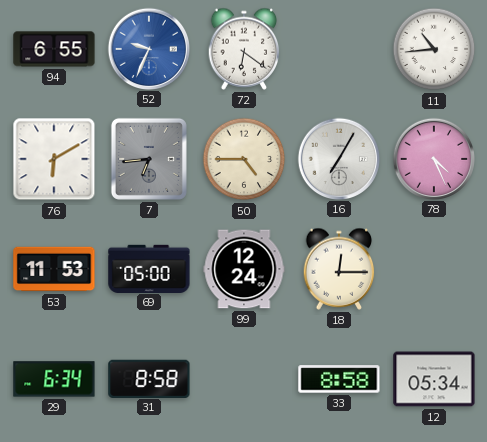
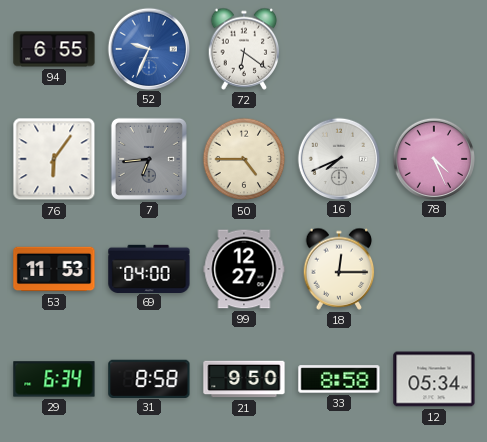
11: 10:44 -> none
76: 6:10 -> 6:06
16: 7:05 -> 7:41
69: 05:00 -> 04:00
99: 12:24 -> 12:27
21: none -> 9:50
